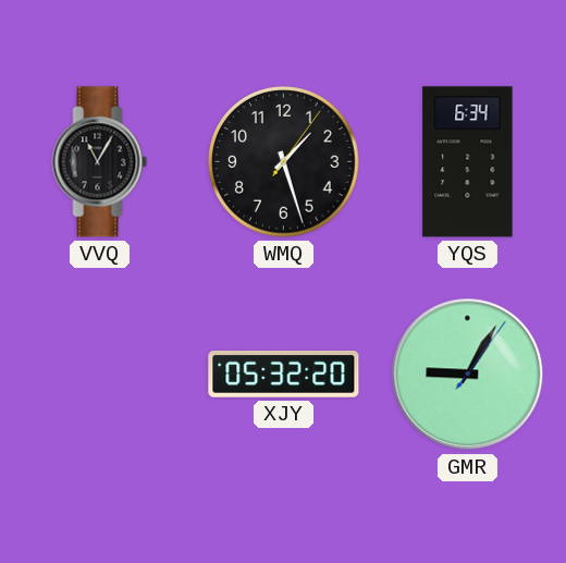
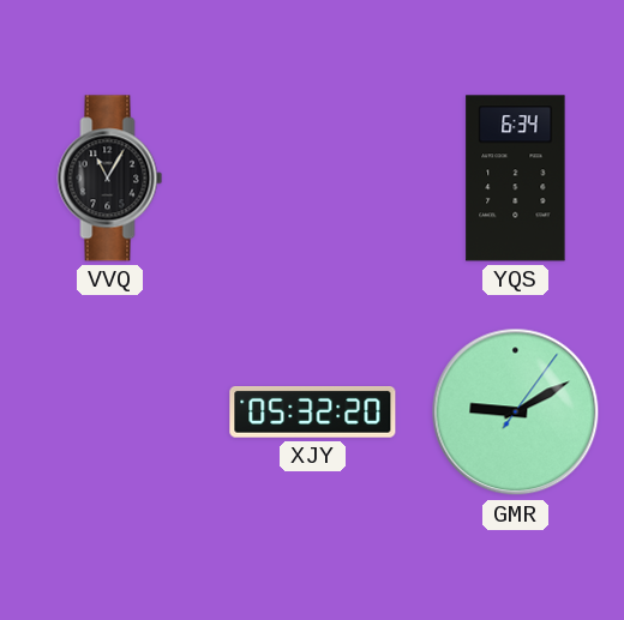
WMQ: 1:27 -> none
GMR: 9:05 -> 9:10
